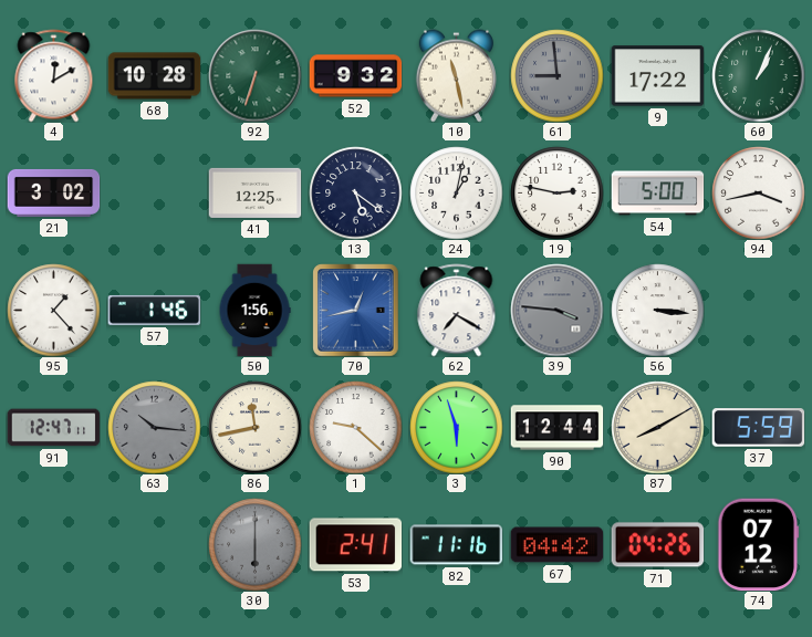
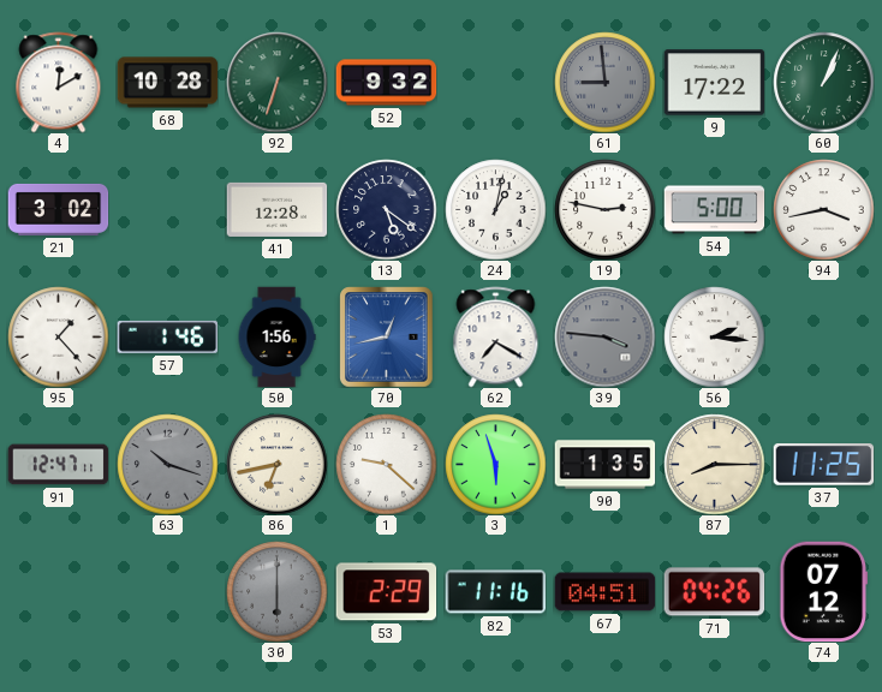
10: 11:28 -> none
41: 12:25 -> 12:28
56: 3:16 -> 2:16
63: 10:16 -> 10:18
86: 11:43 -> 6:43
90: 12:44 -> 1:35
87: 8:10 -> 8:15
37: 5:59 -> 11:25
53: 2:41 -> 2:29
67: 04:42 -> 04:51
